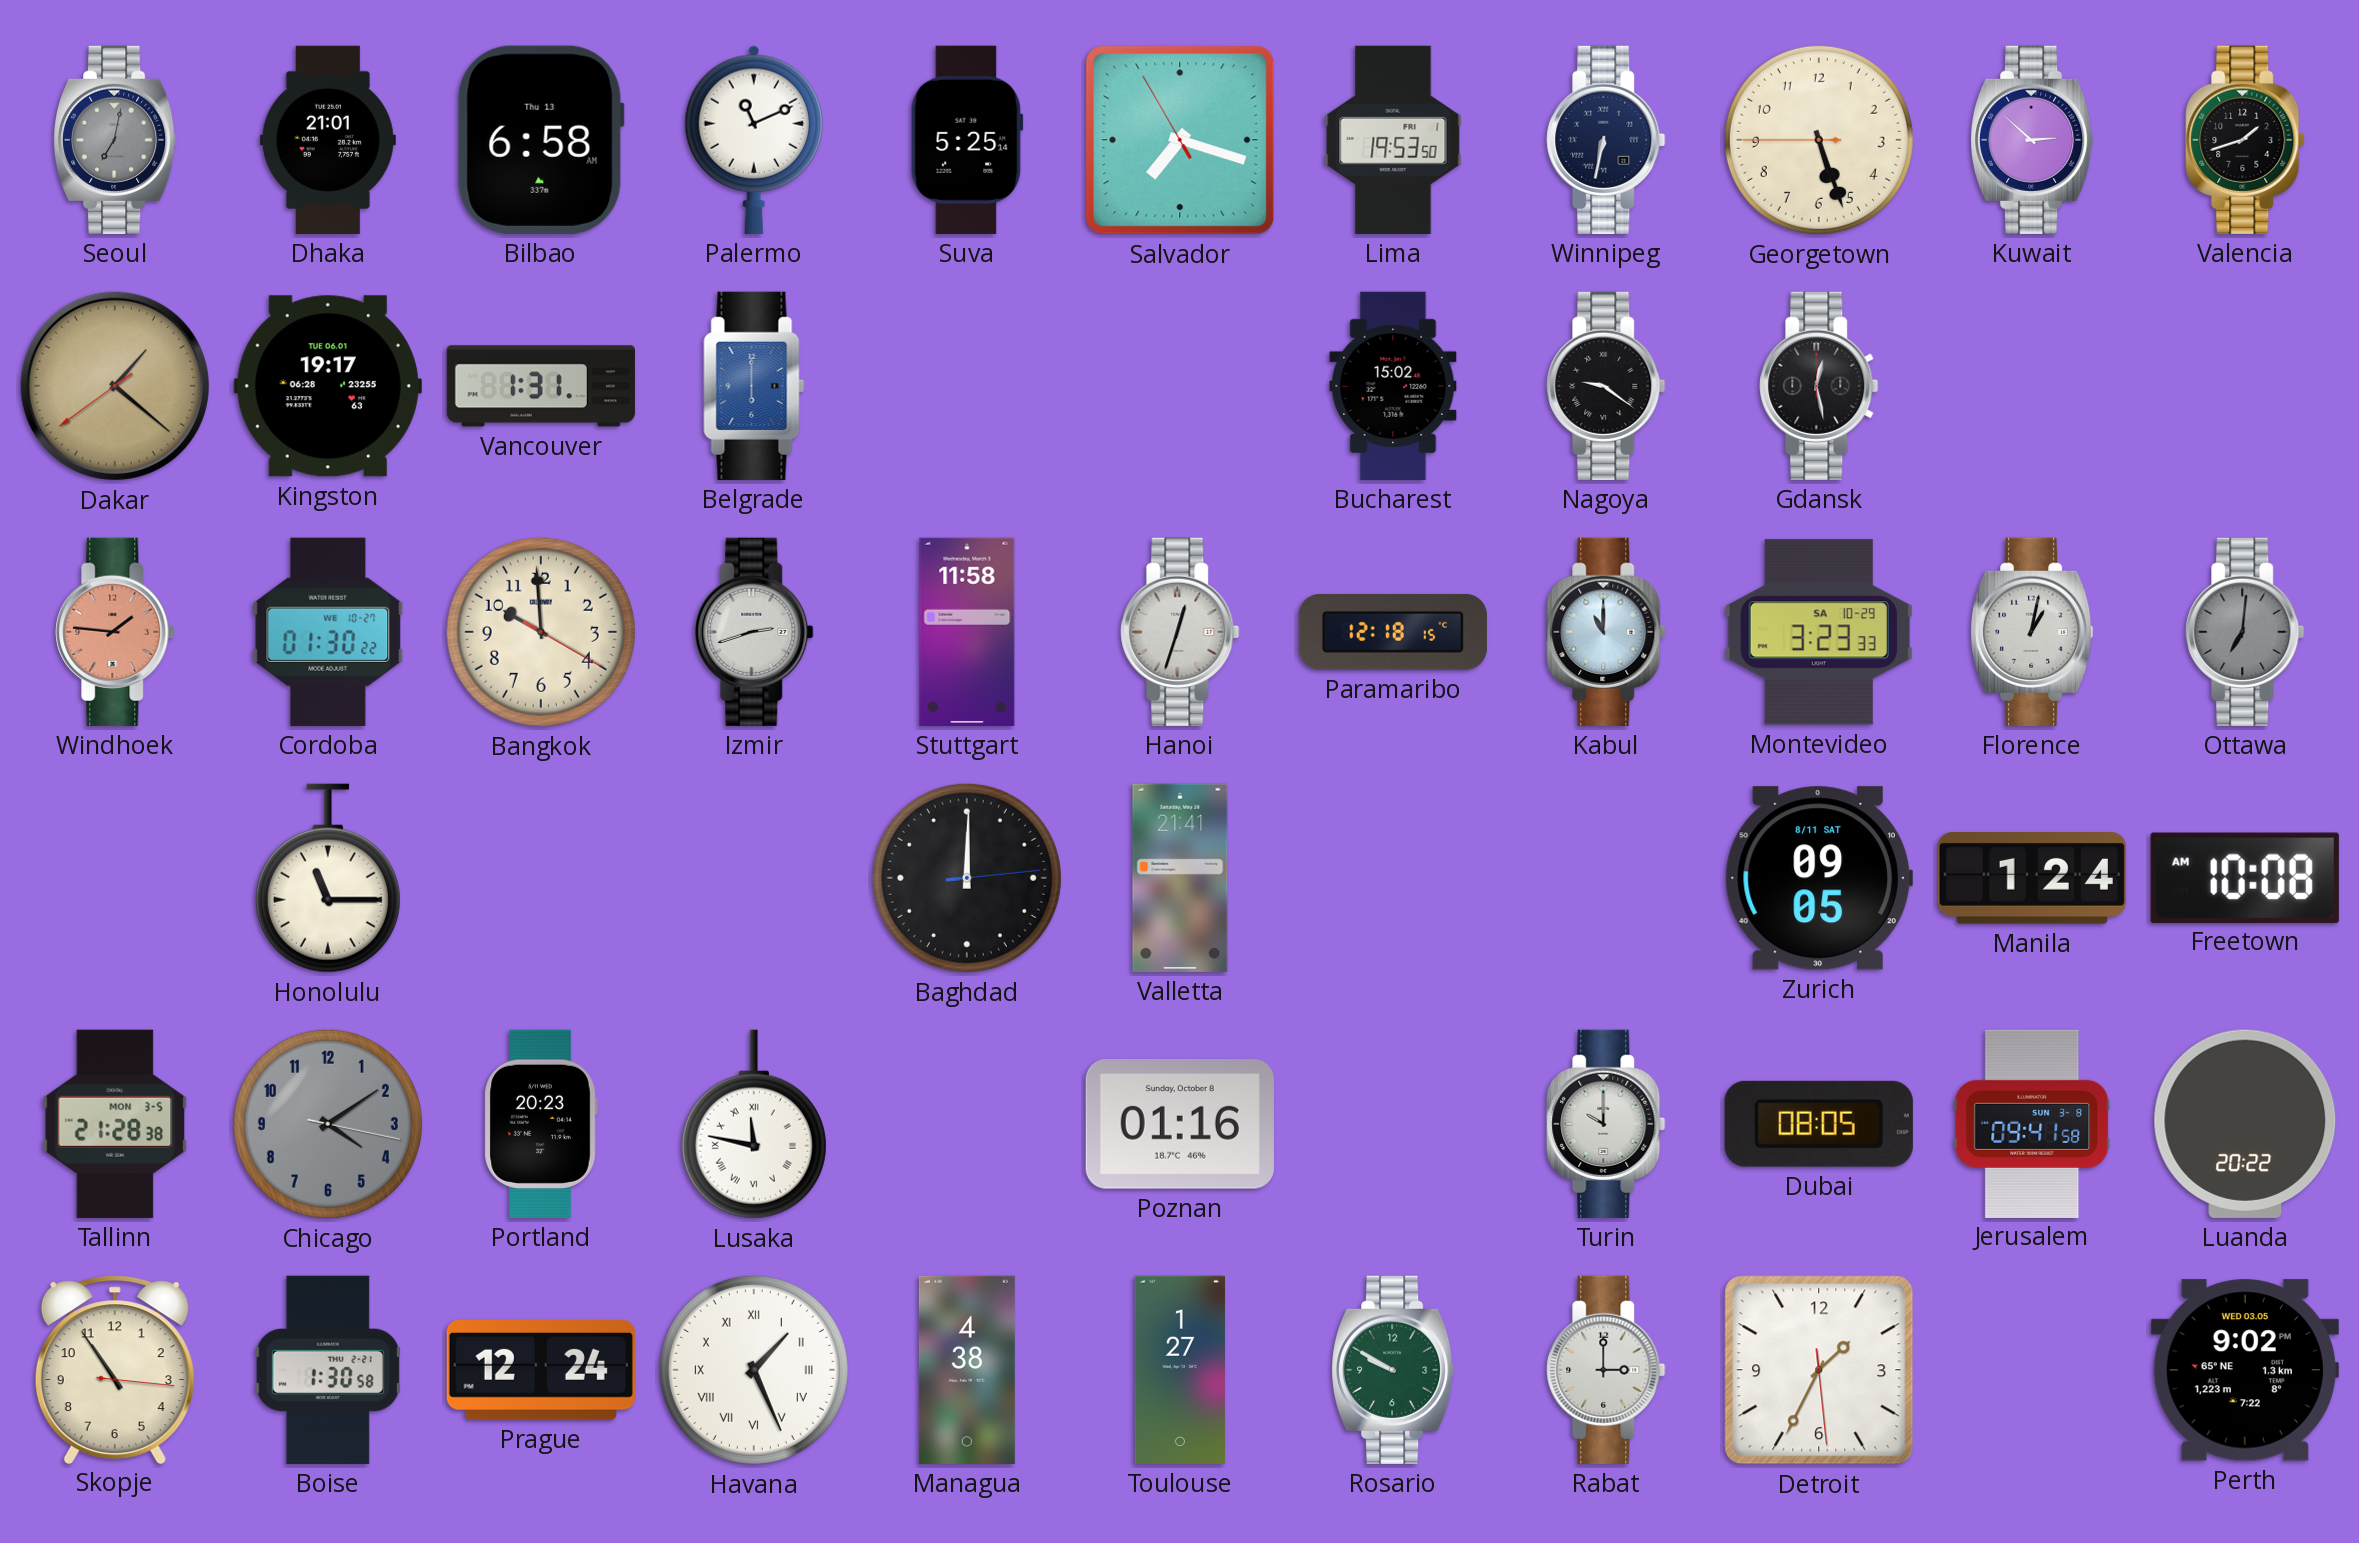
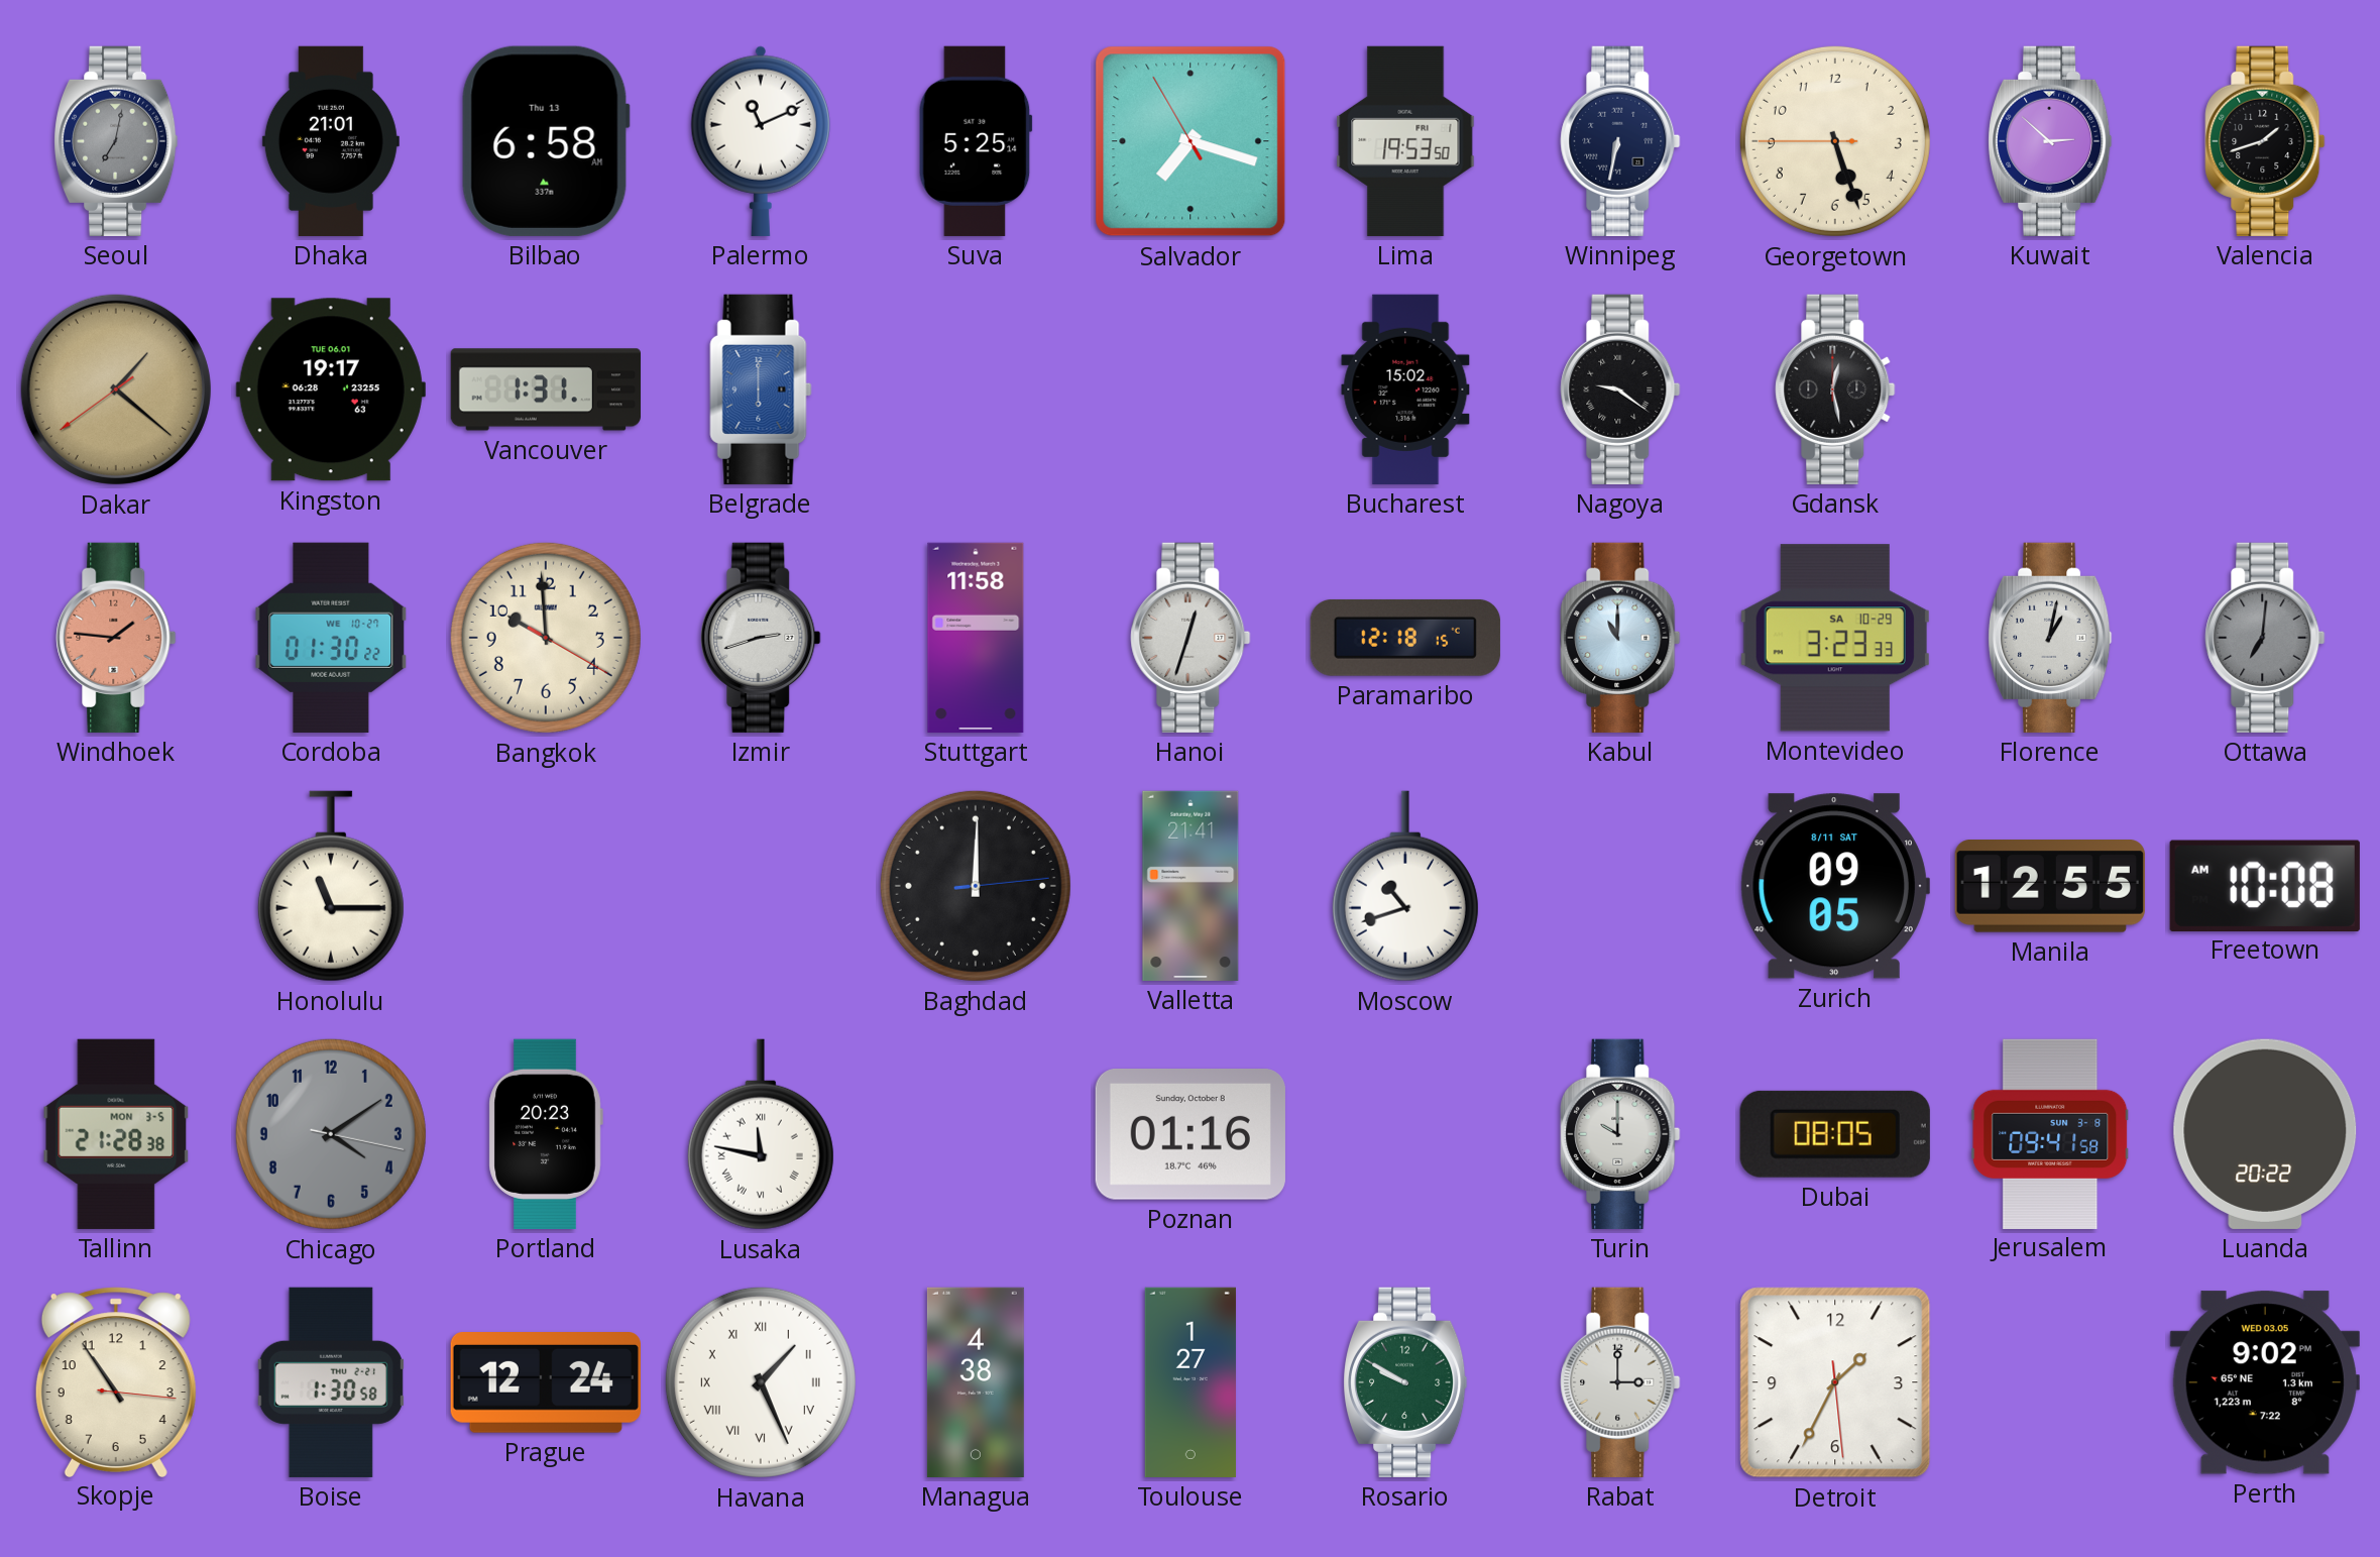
Moscow: none -> 10:42
Manila: 1:24 -> 12:55
